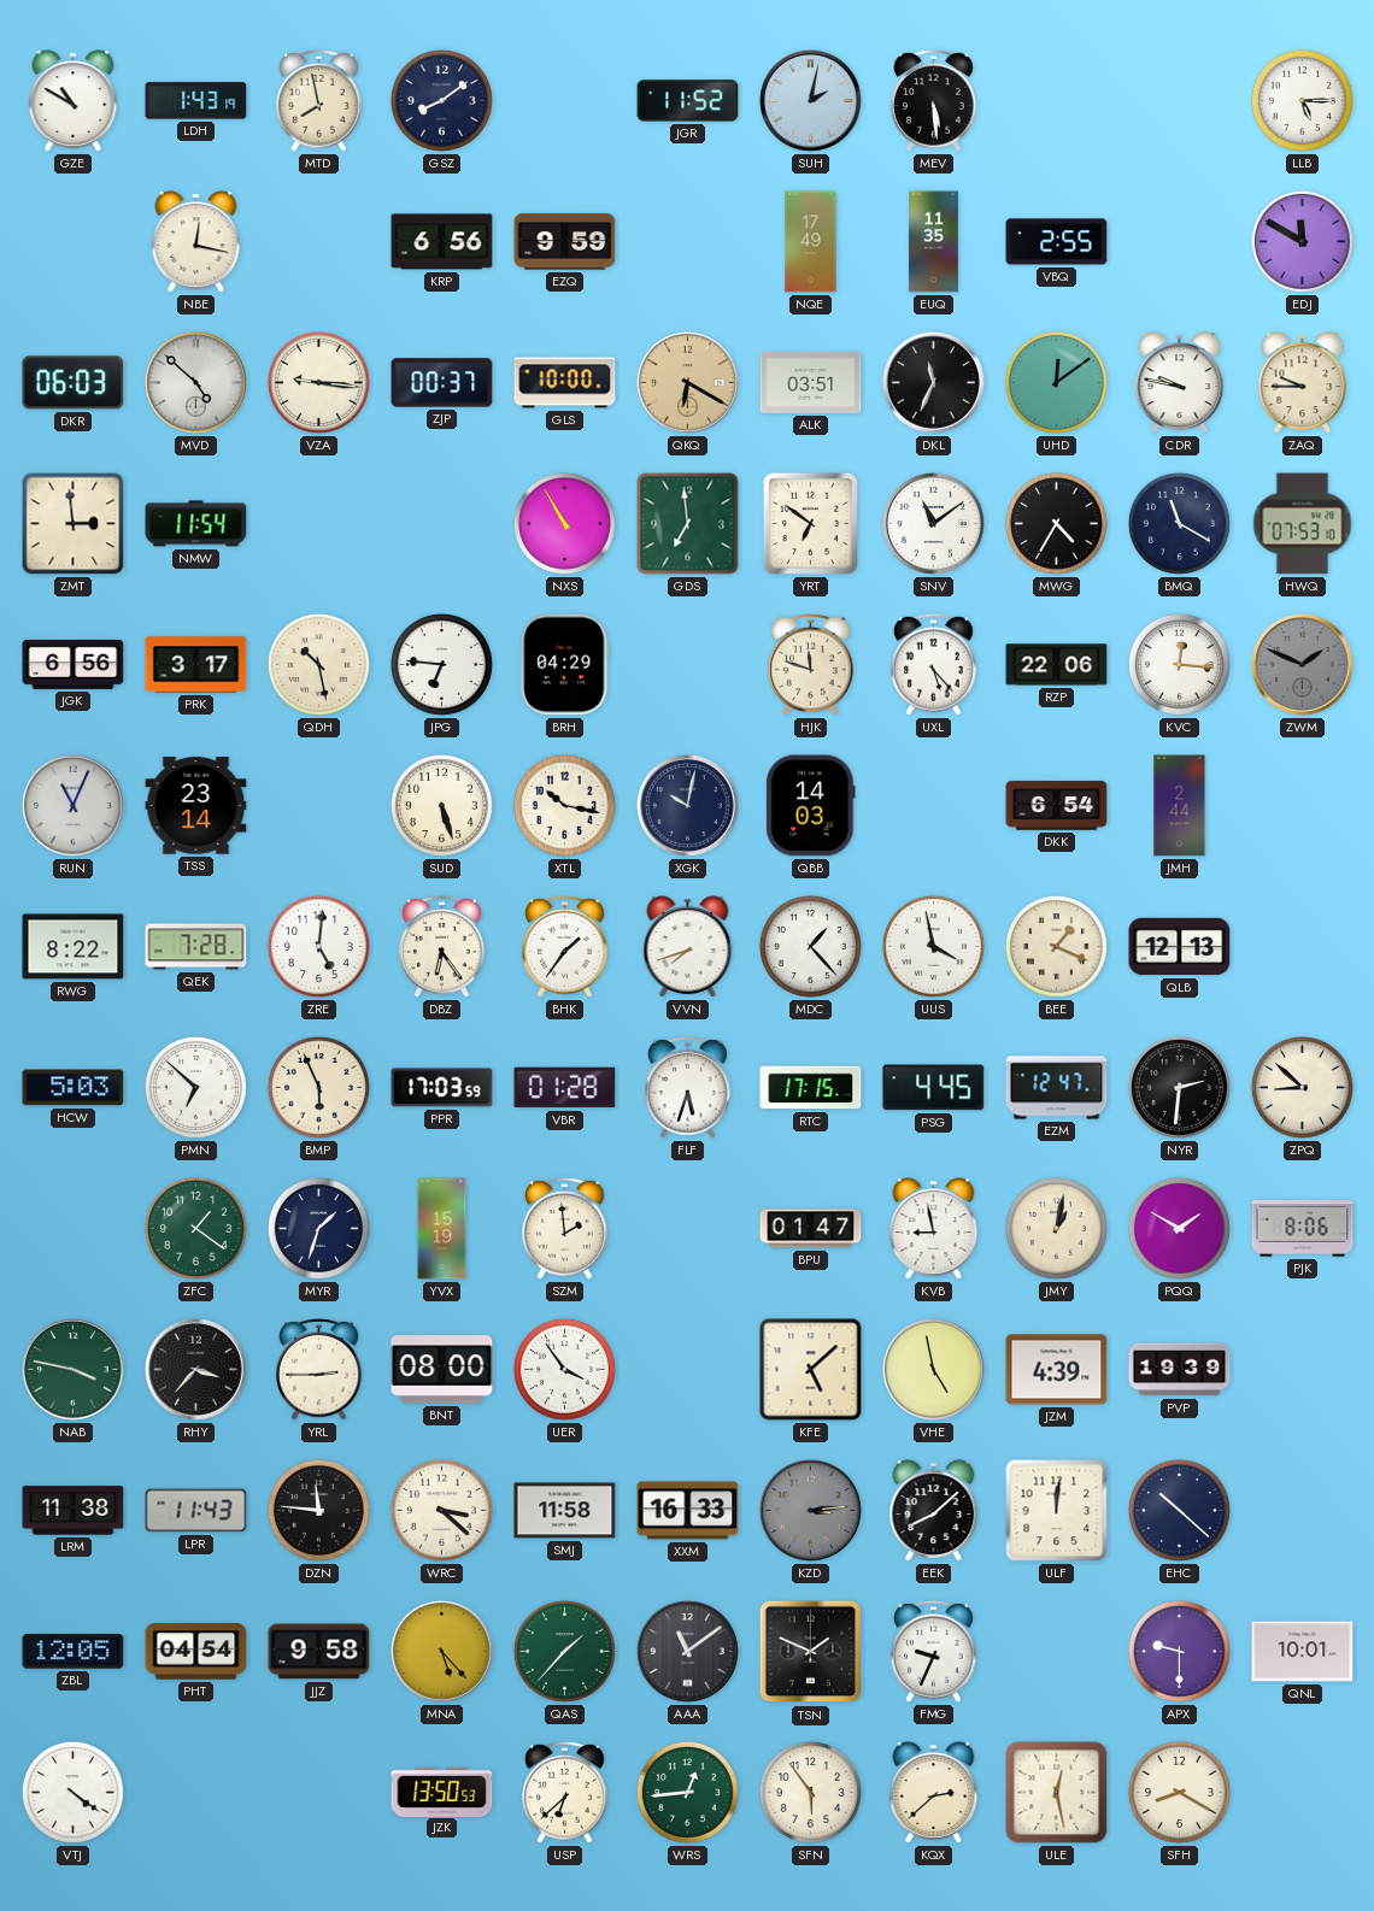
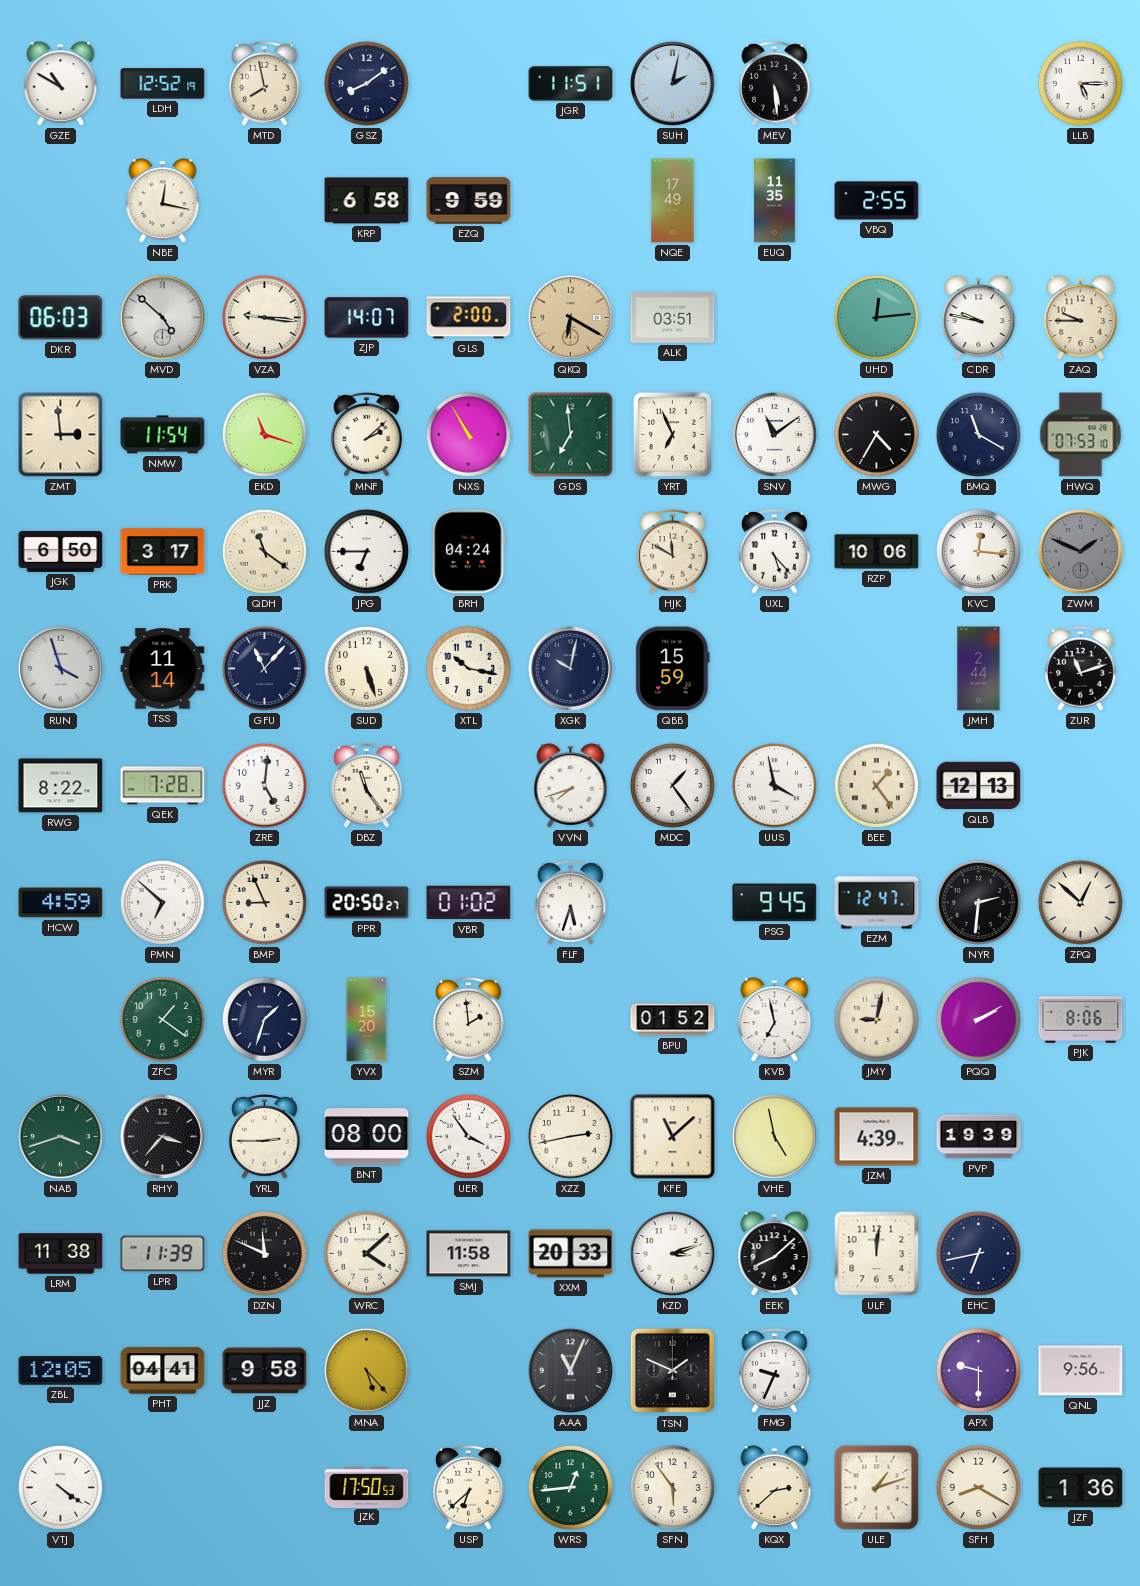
LDH: 1:43 -> 12:52
JGR: 11:52 -> 11:51
KRP: 6:56 -> 6:58
EDJ: 11:50 -> none
ZJP: 00:37 -> 14:07
GLS: 10:00 -> 2:00
DKL: 11:34 -> none
UHD: 12:09 -> 12:14
EKD: none -> 11:18
MNF: none -> 2:08
YRT: 6:51 -> 6:56
JGK: 6:56 -> 6:50
QDH: 10:28 -> 11:21
JPG: 6:46 -> 6:45
BRH: 04:29 -> 04:24
HJK: 11:48 -> 11:50
RZP: 22:06 -> 10:06
RUN: 11:04 -> 3:57
TSS: 23:14 -> 11:14
GFU: none -> 11:07
QBB: 14:03 -> 15:59
DKK: 6:54 -> none
ZUR: none -> 11:12
DBZ: 6:24 -> 11:24
BHK: 1:36 -> none
MDC: 1:23 -> 1:24
BEE: 1:19 -> 1:24
HCW: 5:03 -> 4:59
BMP: 5:56 -> 8:56
PPR: 17:03 -> 20:50
VBR: 01:28 -> 01:02
RTC: 17:15 -> none
PSG: 4:45 -> 9:45
ZPQ: 8:52 -> 12:52
YVX: 15:19 -> 15:20
BPU: 01:47 -> 01:52
KVB: 8:58 -> 6:58
JMY: 1:02 -> 9:02
PQQ: 1:50 -> 2:10
NAB: 3:47 -> 3:42
XZZ: none -> 2:43
KFE: 5:08 -> 11:08
LPR: 11:43 -> 11:39
DZN: 11:46 -> 11:49
WRC: 3:22 -> 4:08
XXM: 16:33 -> 20:33
KZD: 3:14 -> 3:12
KZD dial: grey -> white
EHC: 10:22 -> 6:43
PHT: 04:54 -> 04:41
QAS: 1:37 -> none
AAA: 11:09 -> 11:04
QNL: 10:01 -> 9:56
JZK: 13:50 -> 17:50
ULE: 12:28 -> 1:12
JZF: none -> 1:36
